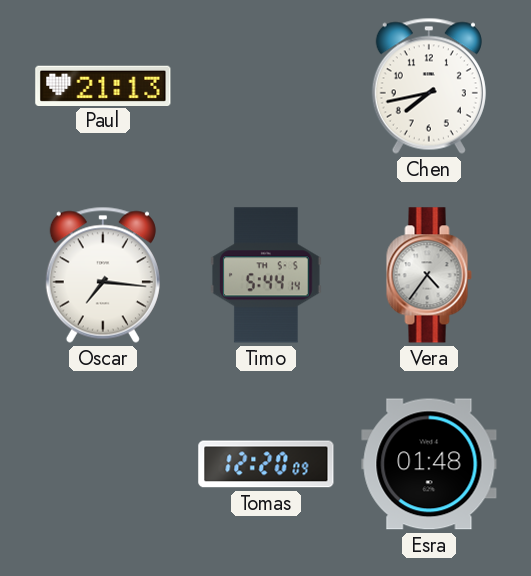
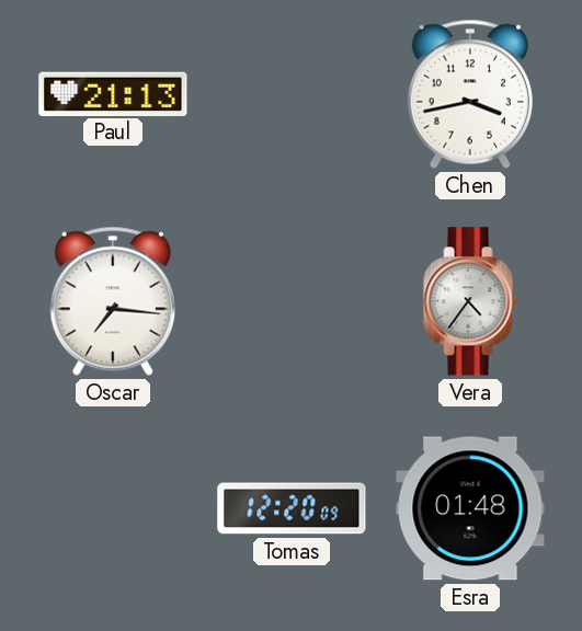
Chen: 7:43 -> 3:43
Timo: 5:44 -> none
